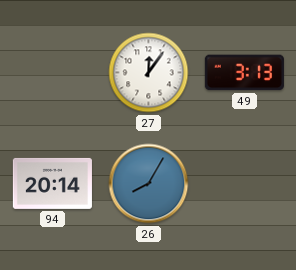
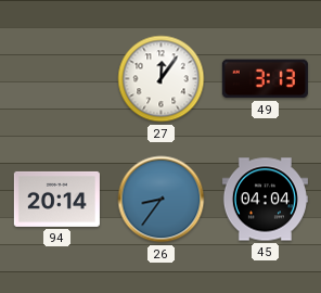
26: 8:05 -> 8:36
45: none -> 04:04
